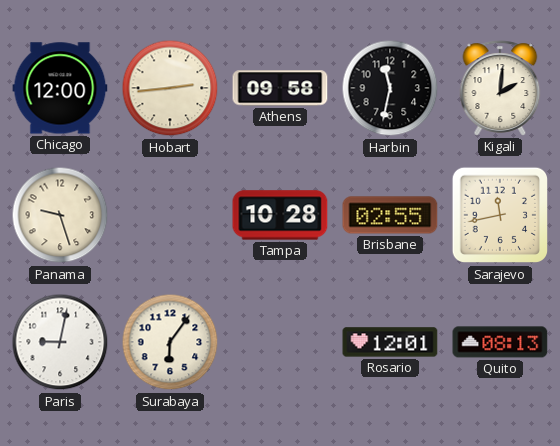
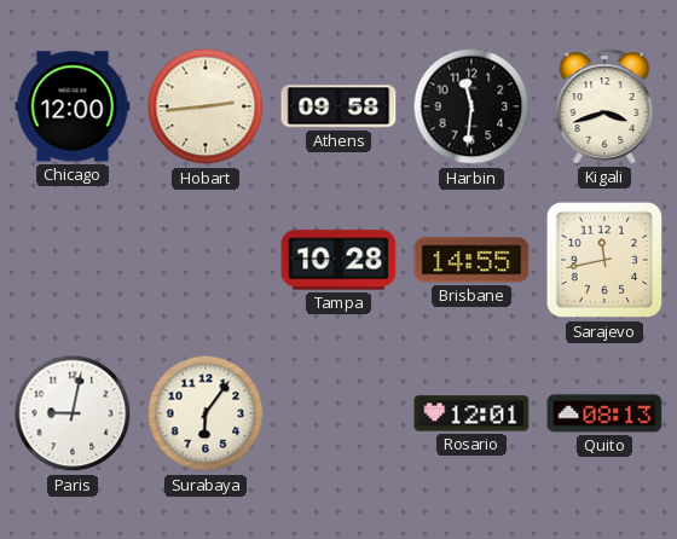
Harbin: 11:32 -> 11:31
Kigali: 2:01 -> 3:42
Panama: 9:27 -> none
Brisbane: 02:55 -> 14:55
